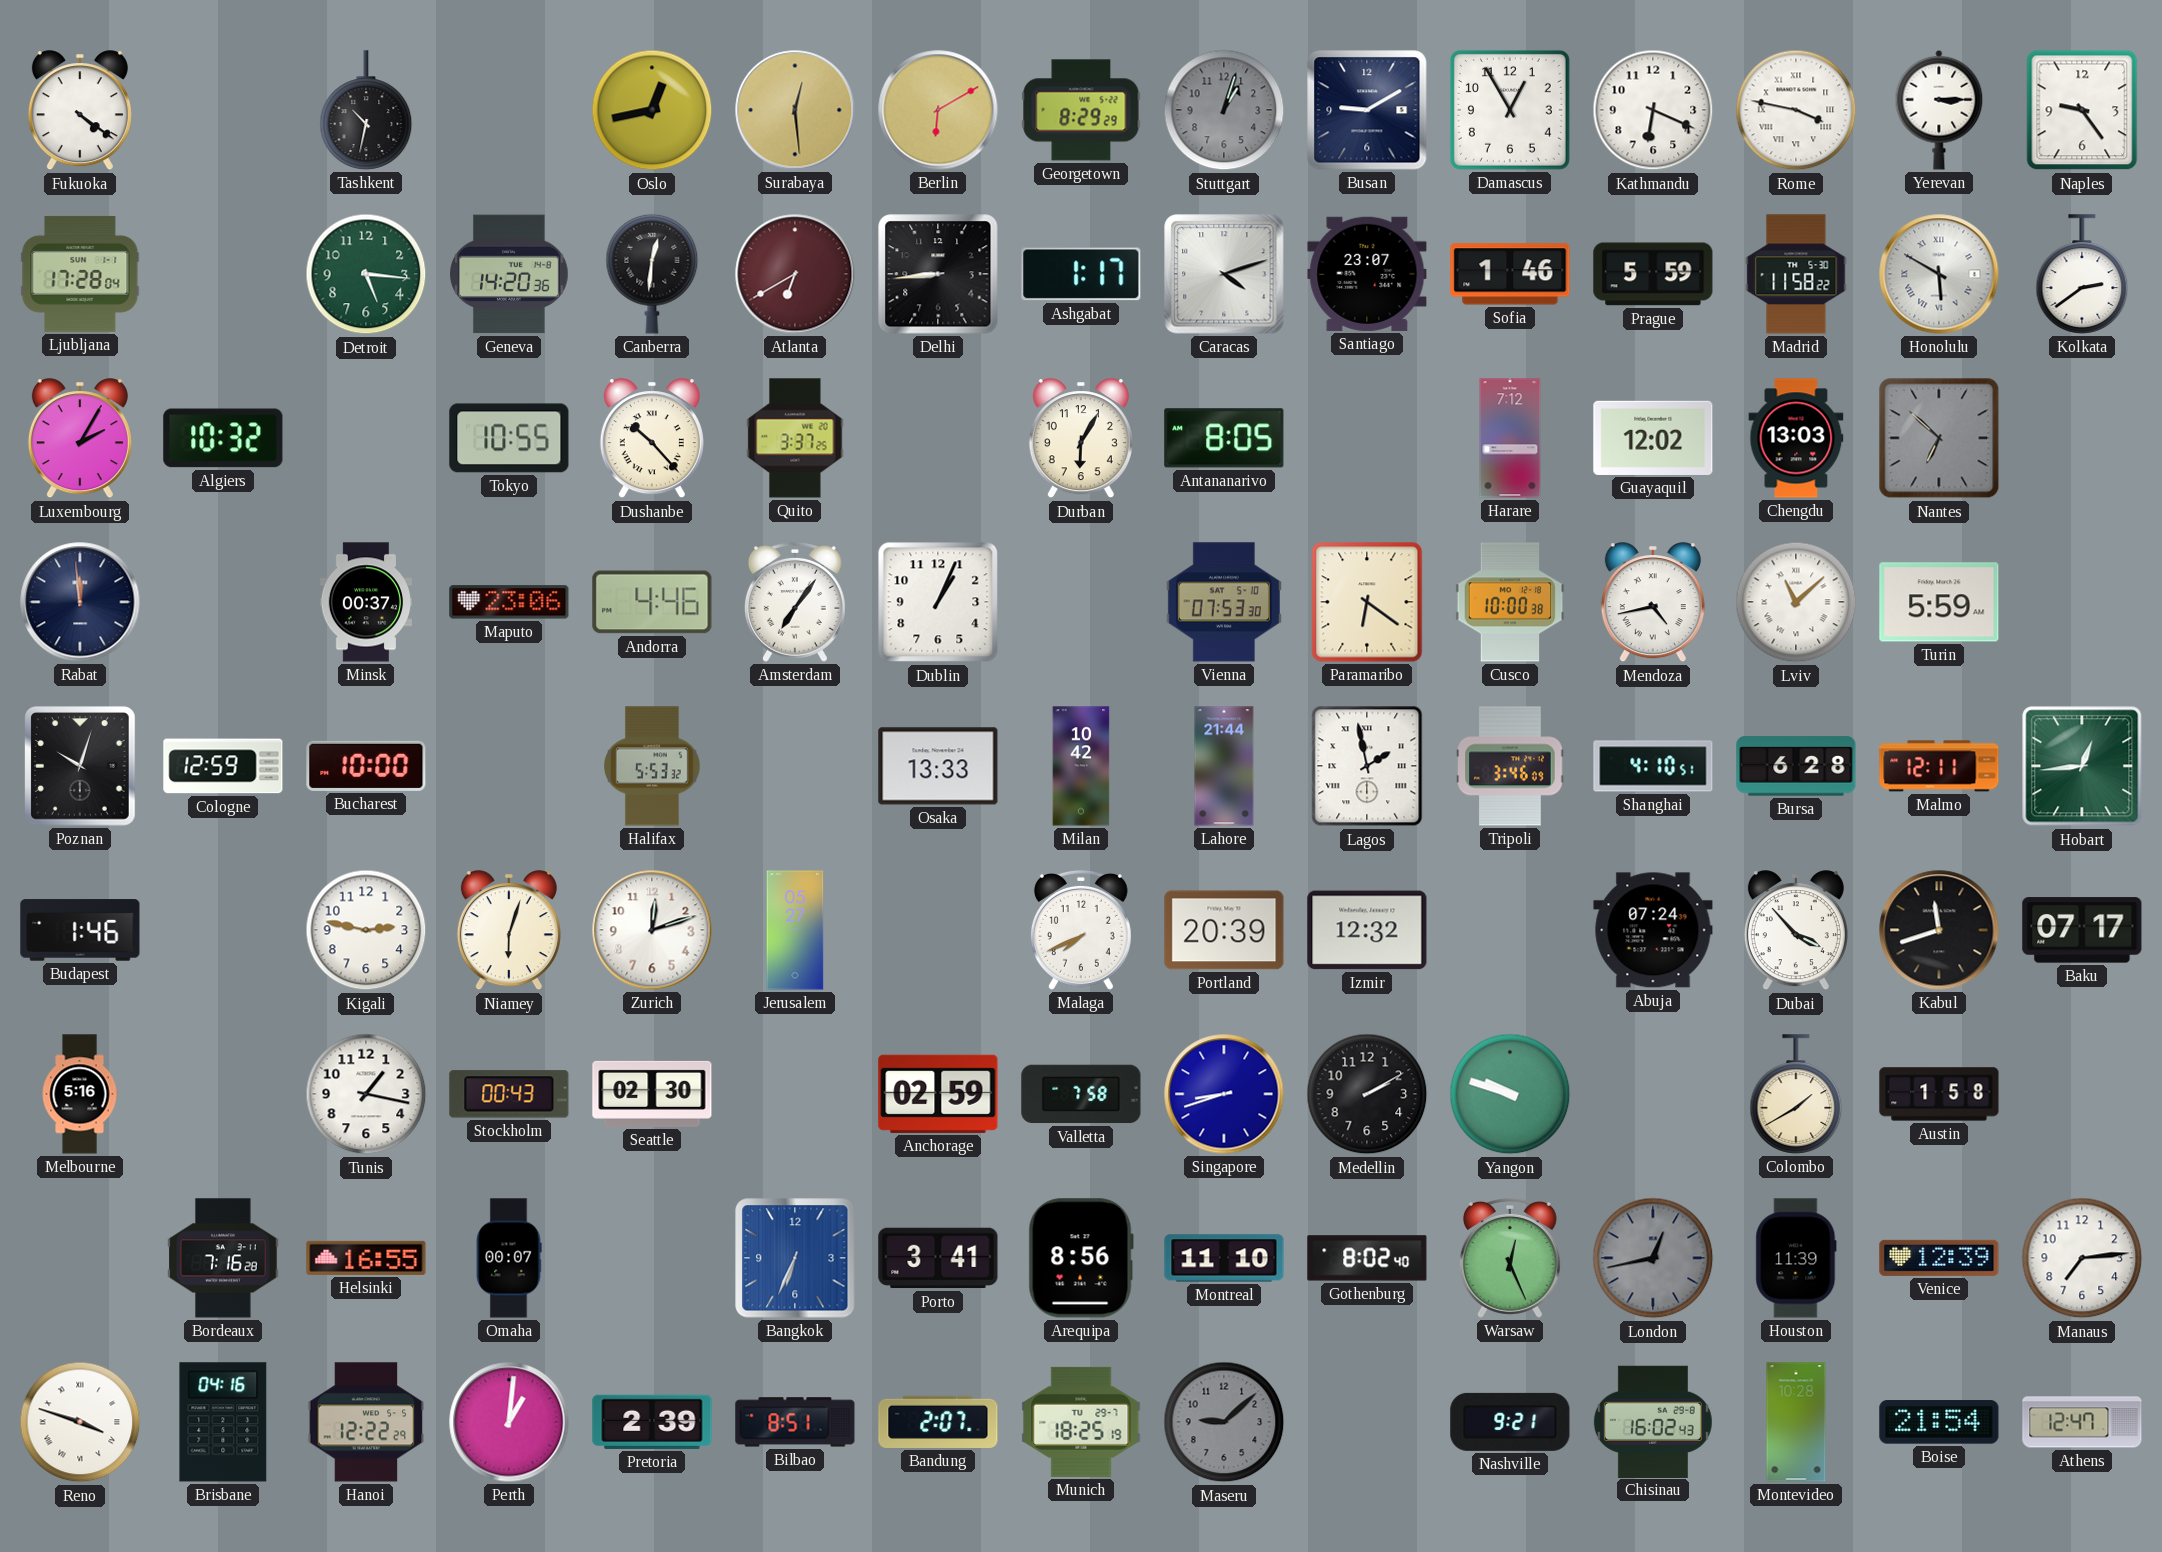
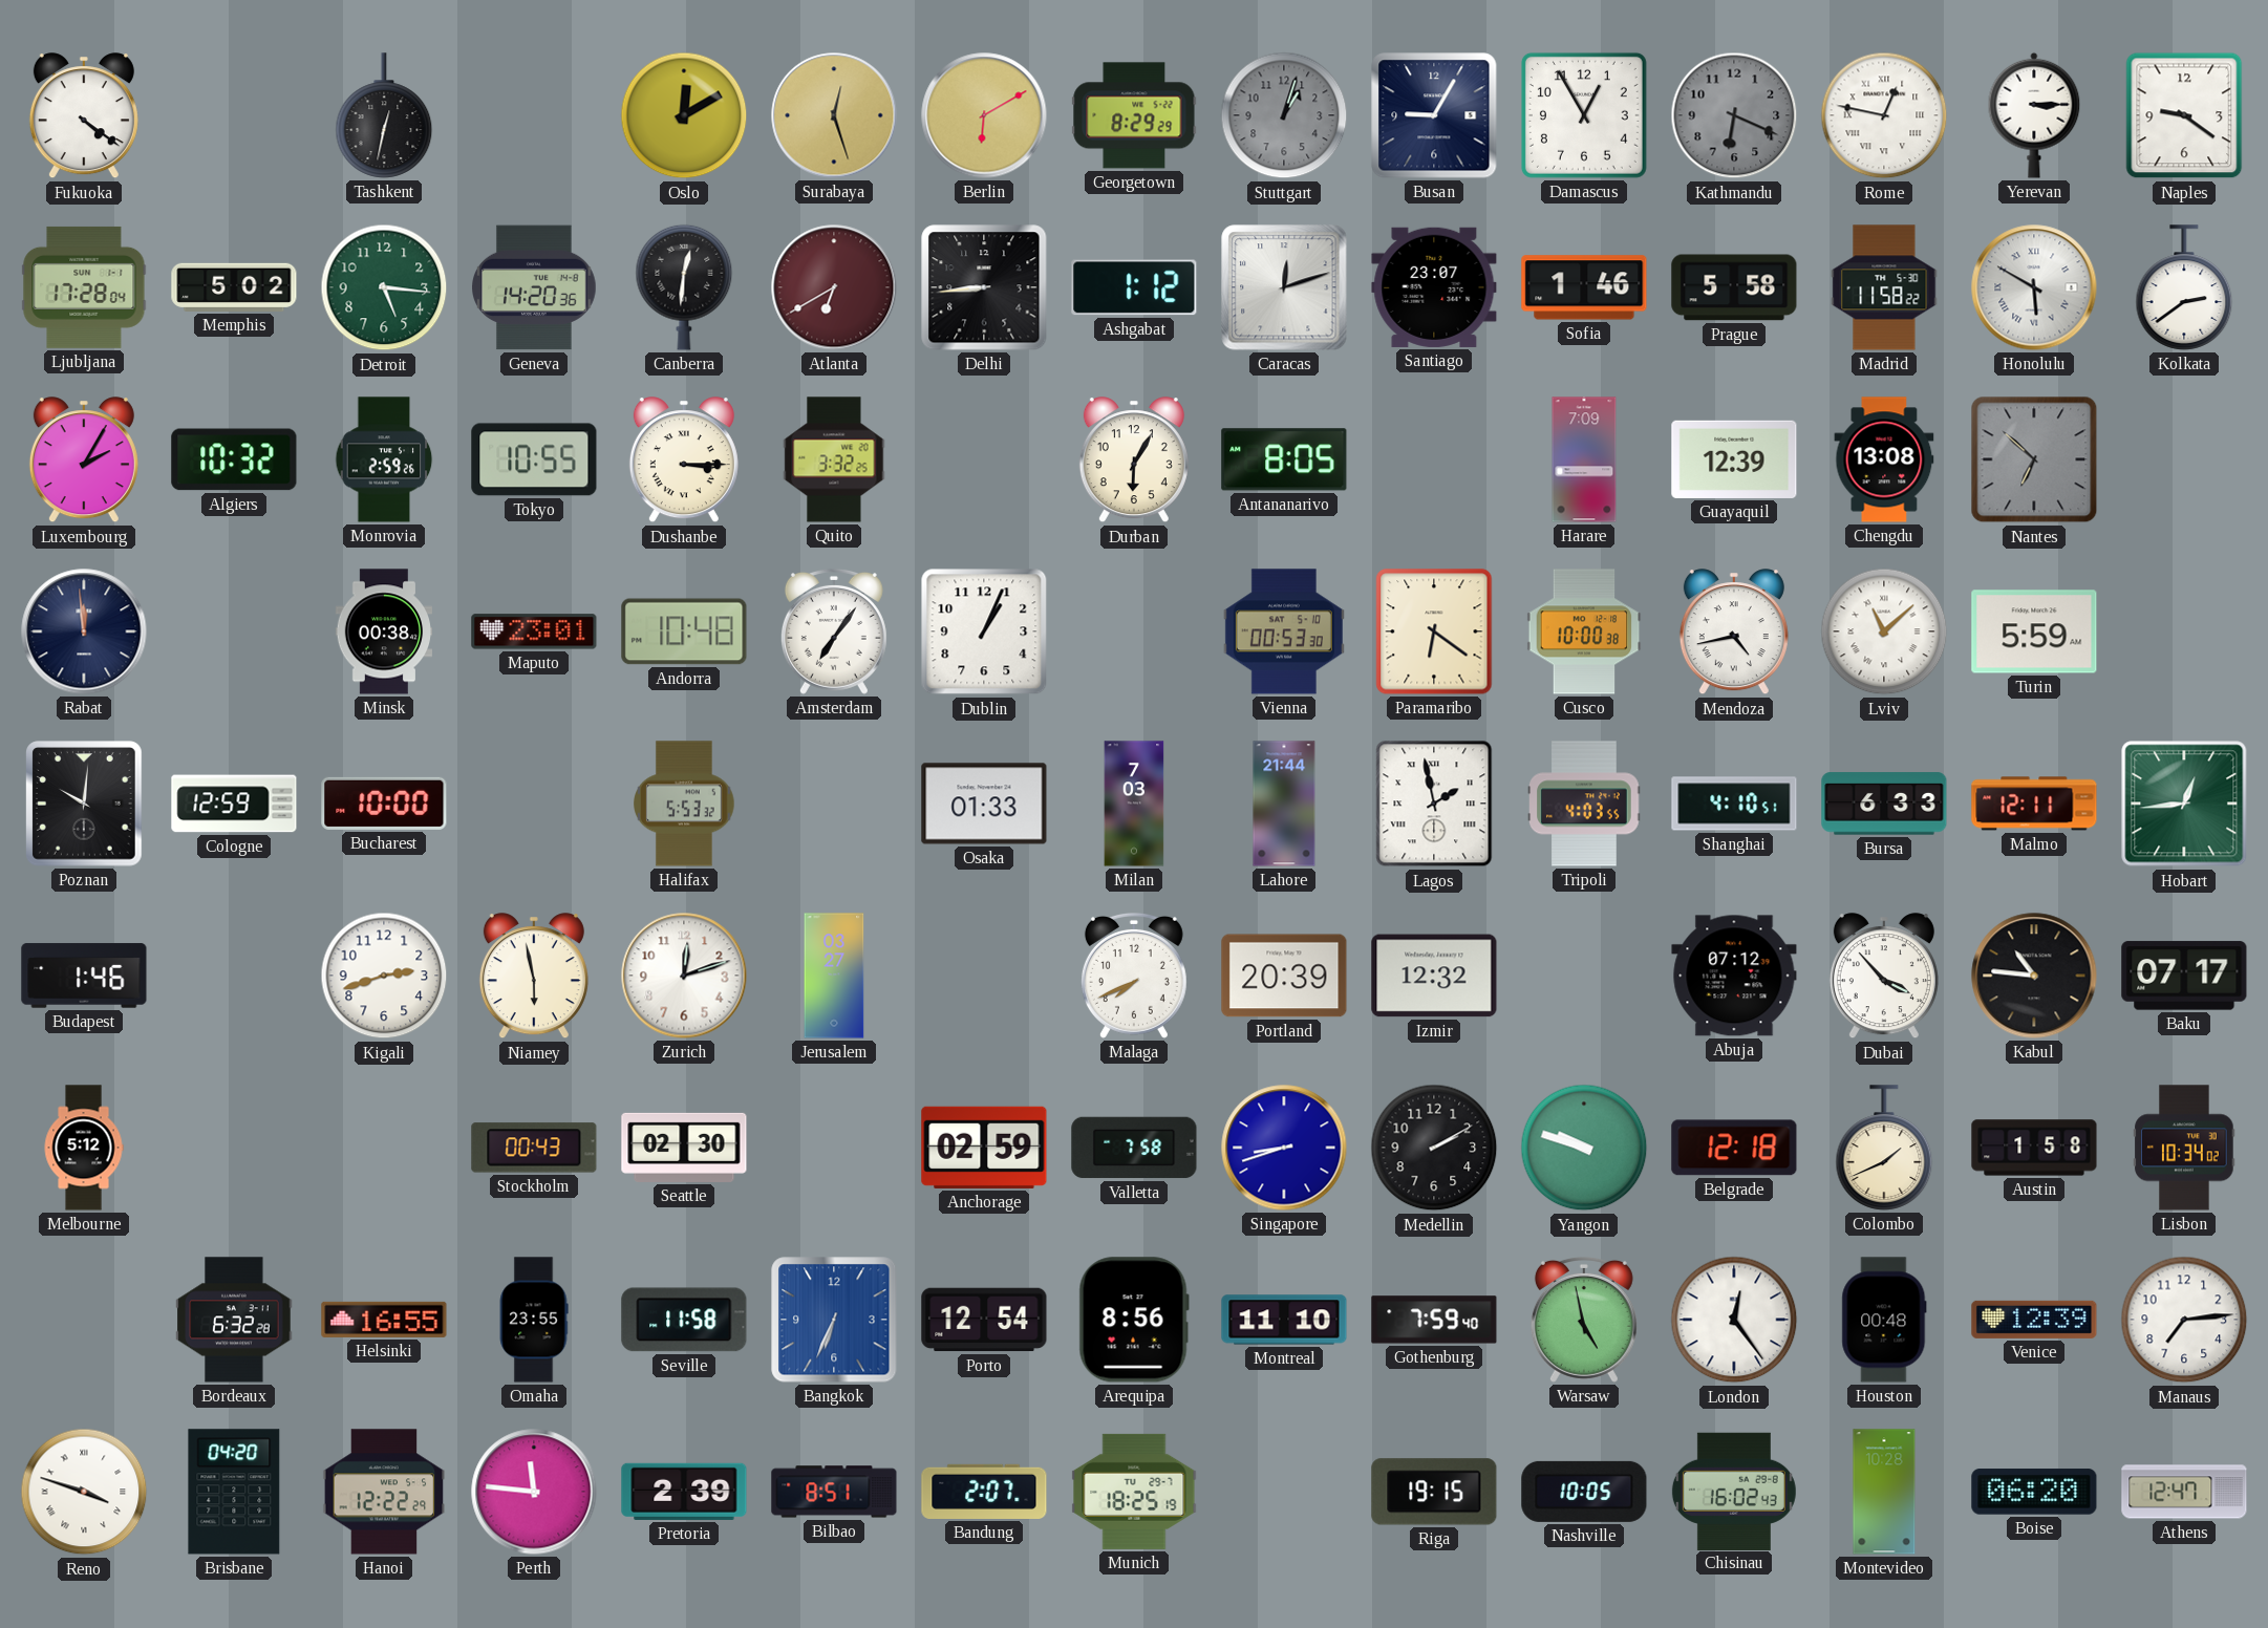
Tashkent: 10:32 -> 12:32
Oslo: 12:43 -> 12:10
Surabaya: 12:29 -> 12:27
Busan: 9:10 -> 9:05
Kathmandu dial: white -> grey
Rome: 3:47 -> 12:47
Naples: 9:24 -> 9:21
Memphis: none -> 5:02
Ashgabat: 1:17 -> 1:12
Caracas: 4:12 -> 12:12
Prague: 5:59 -> 5:58
Monrovia: none -> 2:59
Dushanbe: 10:23 -> 3:15
Quito: 3:37 -> 3:32
Harare: 7:12 -> 7:09
Guayaquil: 12:02 -> 12:39
Chengdu: 13:03 -> 13:08
Minsk: 00:37 -> 00:38
Maputo: 23:06 -> 23:01
Andorra: 4:46 -> 10:48
Vienna: 07:53 -> 00:53
Poznan: 10:03 -> 10:01
Osaka: 13:33 -> 01:33
Milan: 10:42 -> 7:03
Tripoli: 3:46 -> 4:03
Bursa: 6:28 -> 6:33
Kigali: 2:47 -> 2:42
Niamey: 6:03 -> 5:58
Jerusalem: 05:27 -> 03:27
Abuja: 07:24 -> 07:12
Kabul: 11:42 -> 10:46
Melbourne: 5:16 -> 5:12
Tunis: 1:17 -> none
Belgrade: none -> 12:18
Colombo: 1:40 -> 1:41
Lisbon: none -> 10:34
Bordeaux: 7:16 -> 6:32
Omaha: 00:07 -> 23:55
Seville: none -> 11:58
Porto: 3:41 -> 12:54
Gothenburg: 8:02 -> 7:59
Warsaw: 12:26 -> 4:58
London: 12:43 -> 12:24
London dial: grey -> white
Houston: 11:39 -> 00:48
Brisbane: 04:16 -> 04:20
Perth: 1:01 -> 11:46
Maseru: 9:08 -> none
Riga: none -> 19:15
Nashville: 9:21 -> 10:05
Boise: 21:54 -> 06:20
